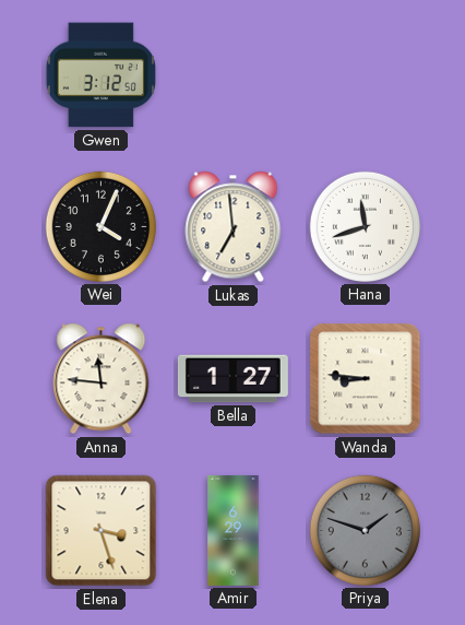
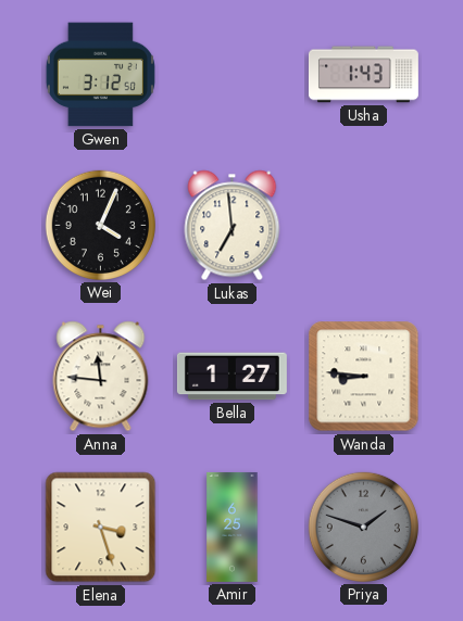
Usha: none -> 1:43
Hana: 11:42 -> none
Amir: 6:29 -> 6:25
